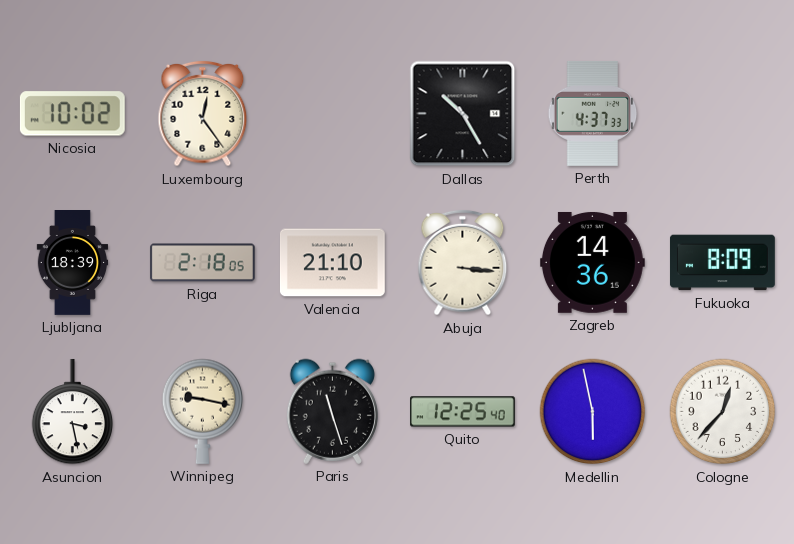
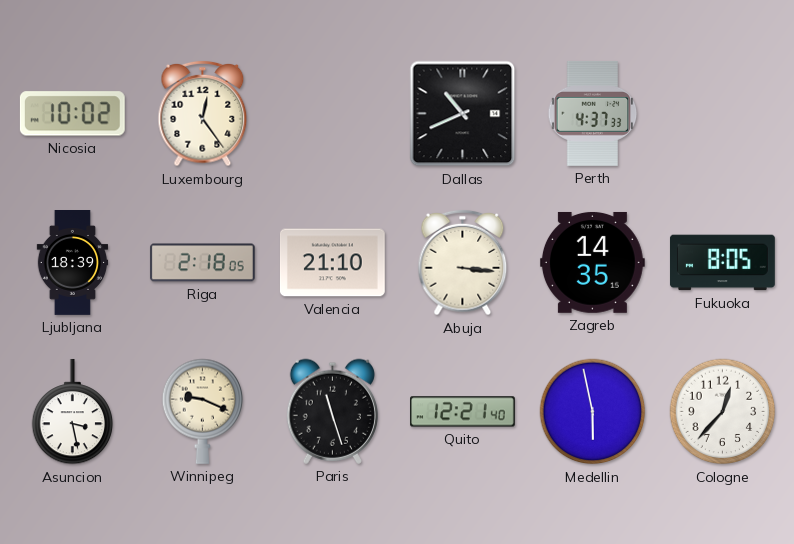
Dallas: 10:25 -> 10:41
Zagreb: 14:36 -> 14:35
Fukuoka: 8:09 -> 8:05
Winnipeg: 9:17 -> 9:19
Quito: 12:25 -> 12:21
